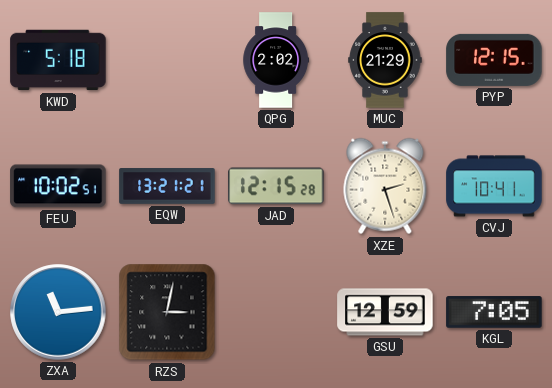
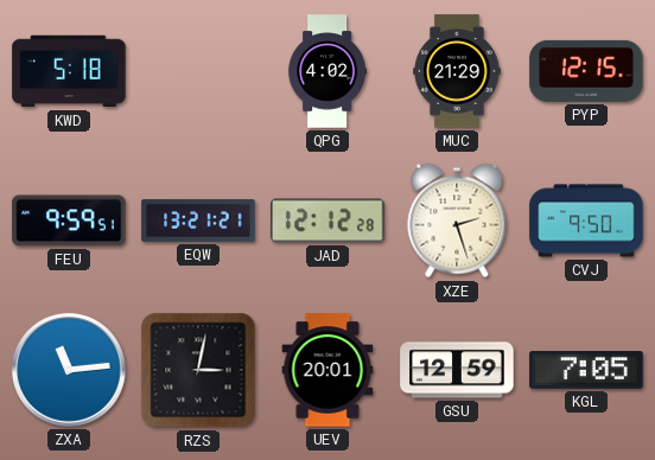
QPG: 2:02 -> 4:02
FEU: 10:02 -> 9:59
JAD: 12:15 -> 12:12
CVJ: 10:41 -> 9:50
UEV: none -> 20:01
